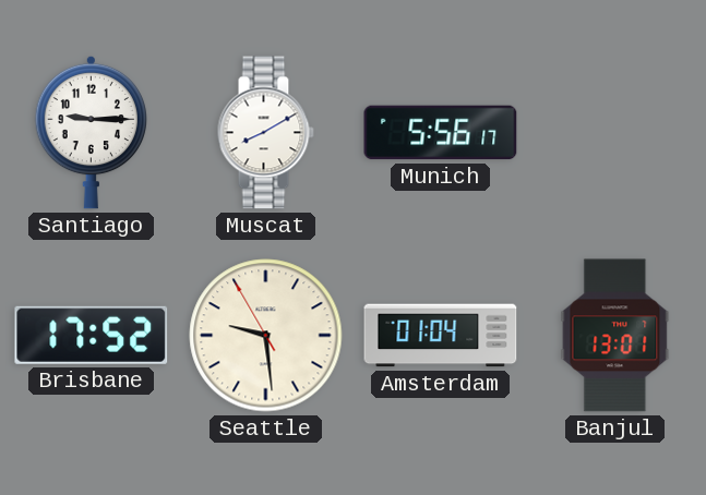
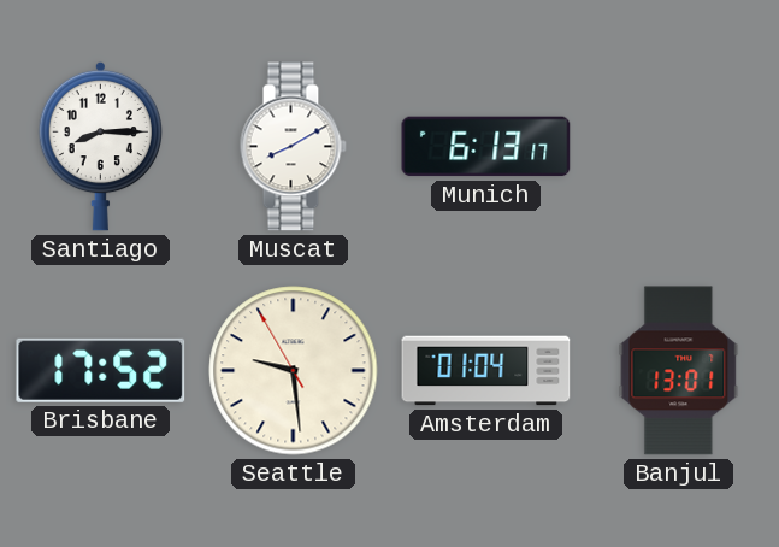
Santiago: 9:15 -> 8:15
Munich: 5:56 -> 6:13
